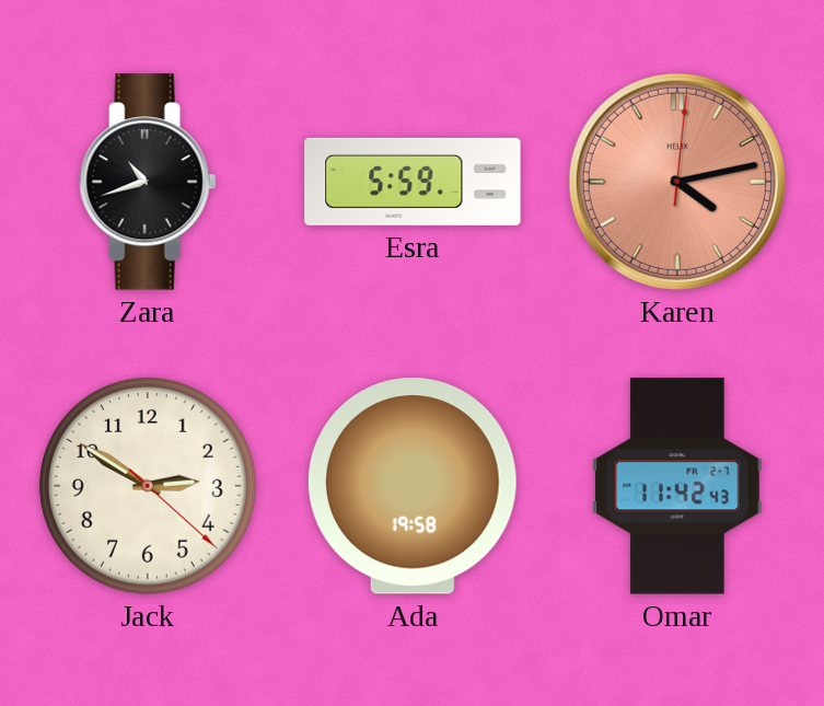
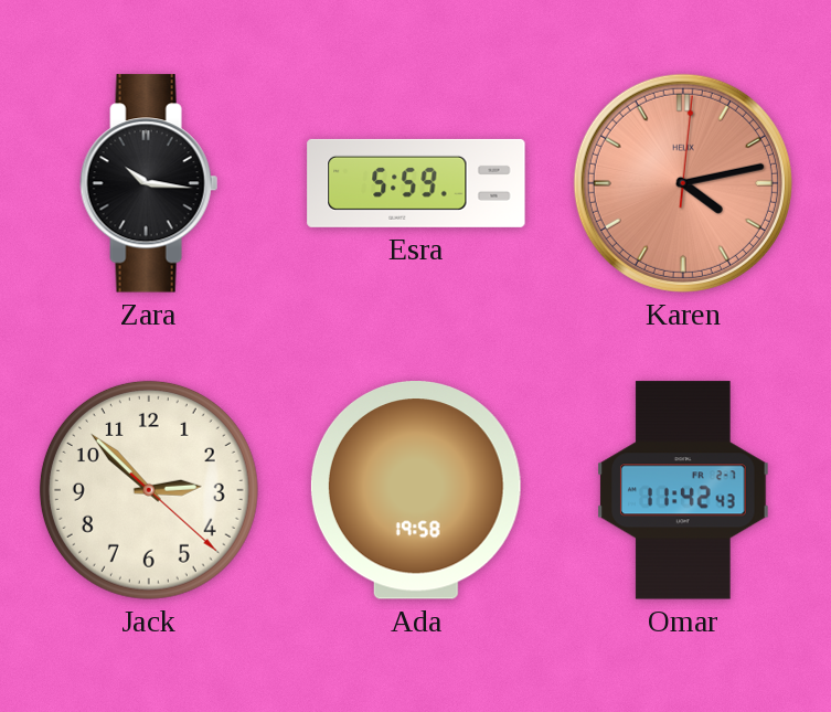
Zara: 10:42 -> 10:16
Jack: 2:50 -> 2:52
